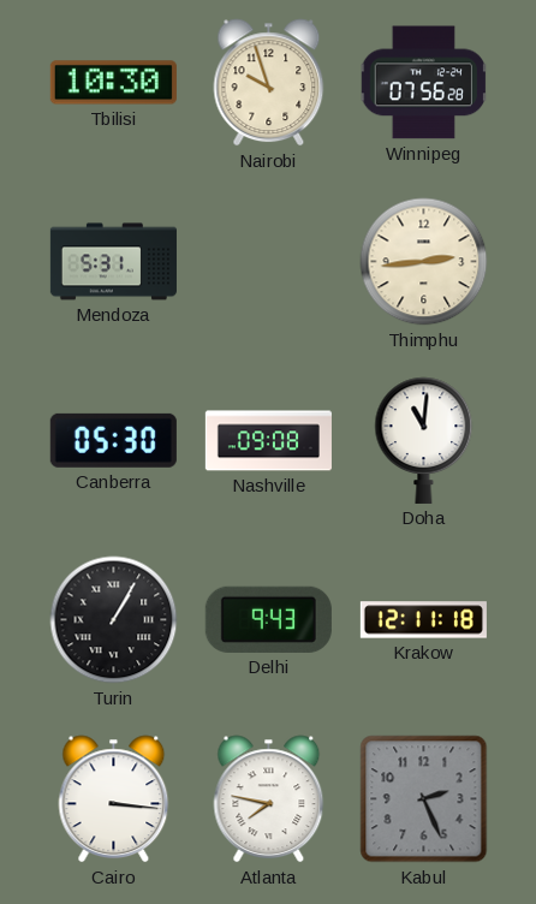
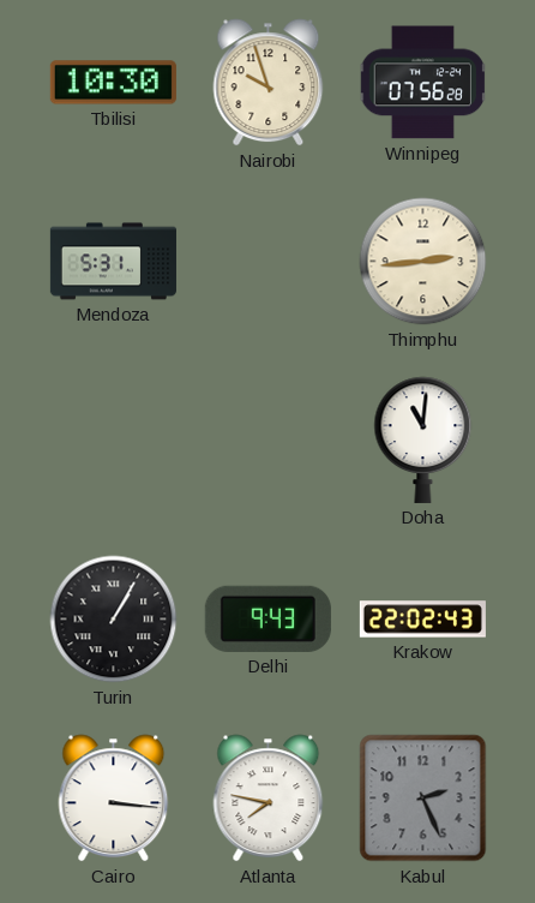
Canberra: 05:30 -> none
Nashville: 09:08 -> none
Krakow: 12:11 -> 22:02
